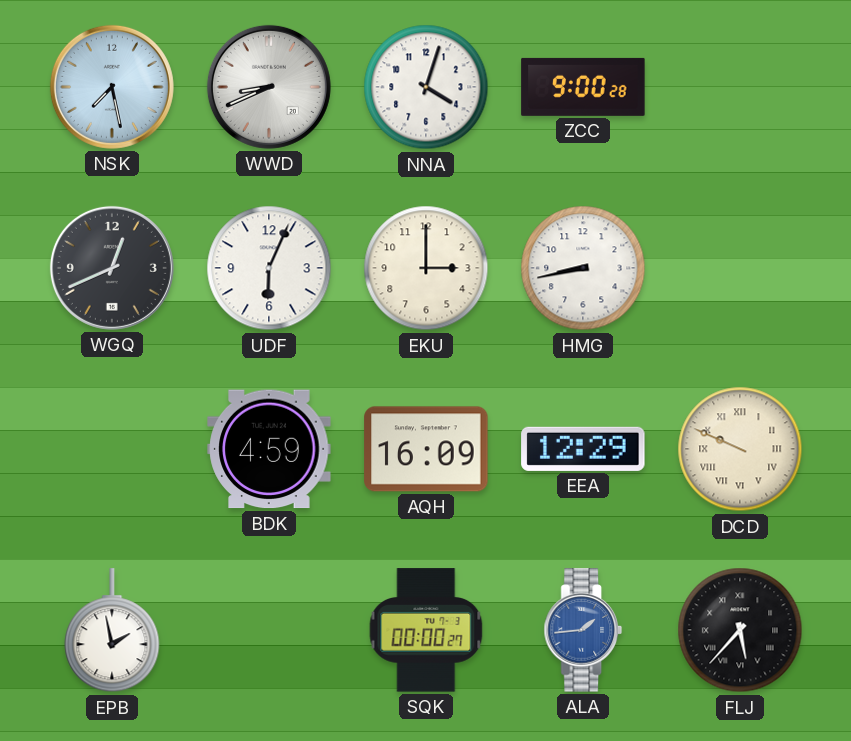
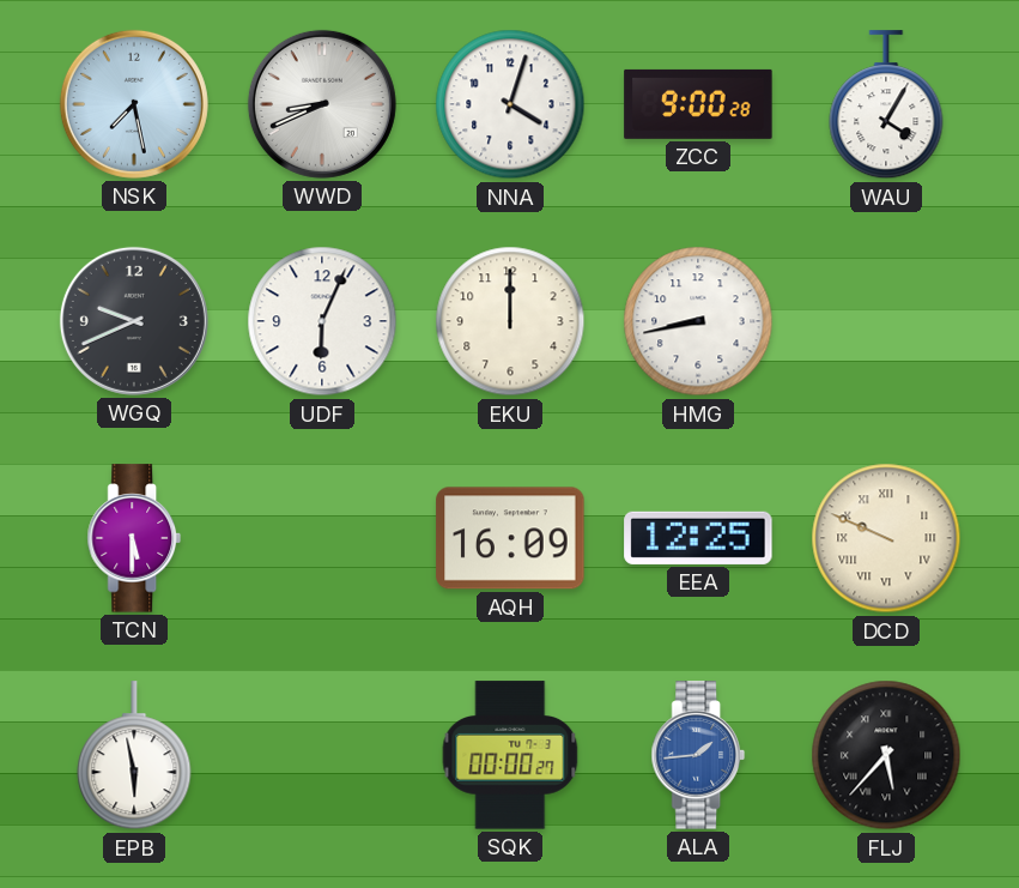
WAU: none -> 4:05
WGQ: 12:41 -> 9:41
EKU: 3:00 -> 12:00
TCN: none -> 5:30
BDK: 4:59 -> none
EEA: 12:29 -> 12:25
EPB: 1:58 -> 5:58
